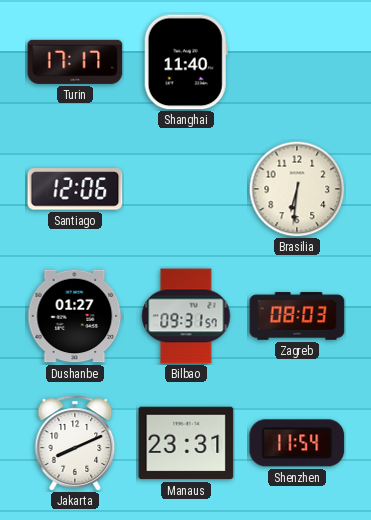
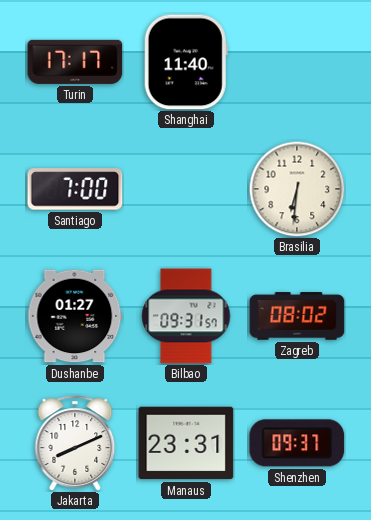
Santiago: 12:06 -> 7:00
Zagreb: 08:03 -> 08:02
Shenzhen: 11:54 -> 09:37
